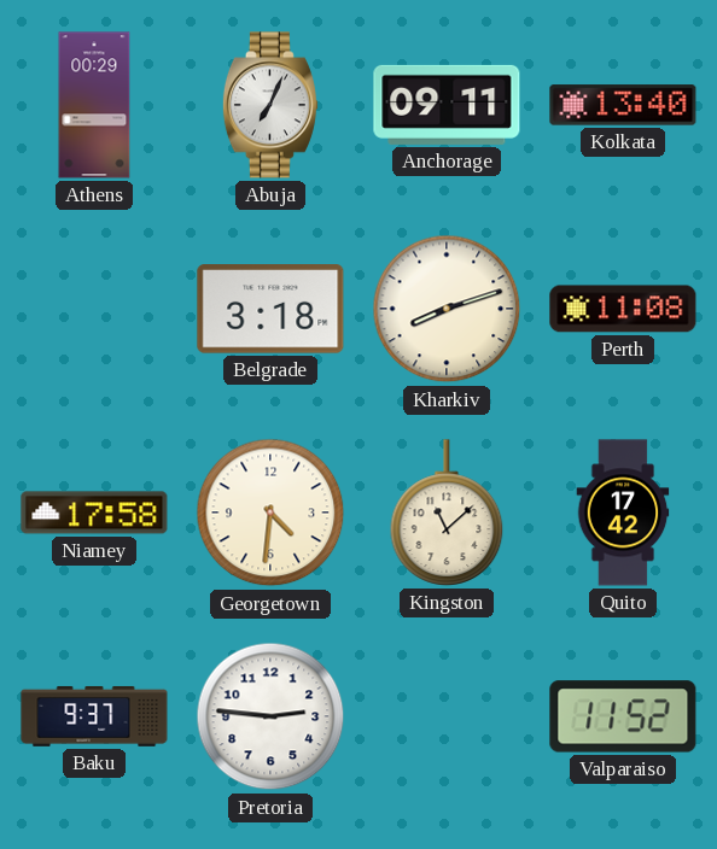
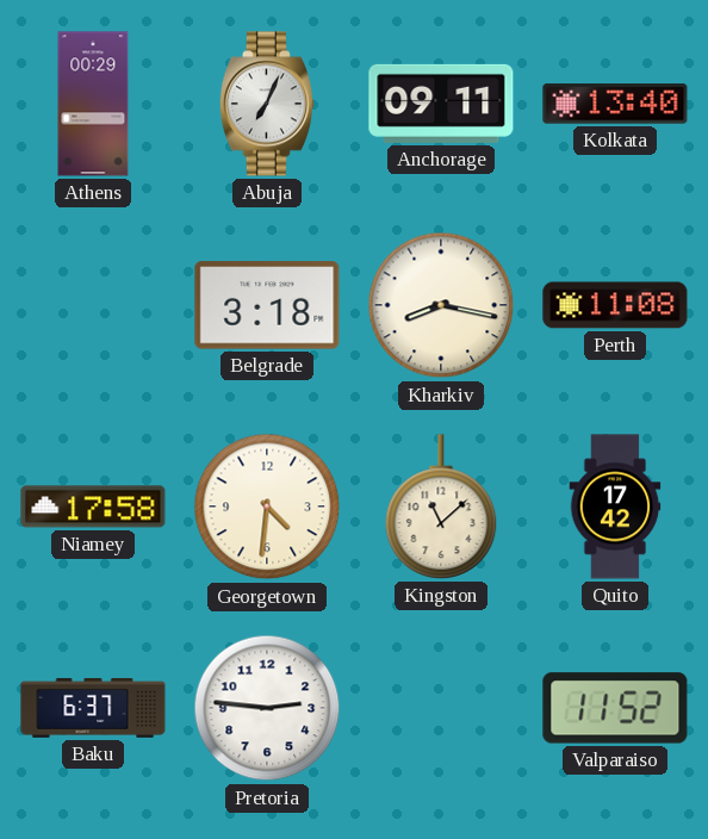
Kharkiv: 8:12 -> 8:17
Baku: 9:37 -> 6:37
